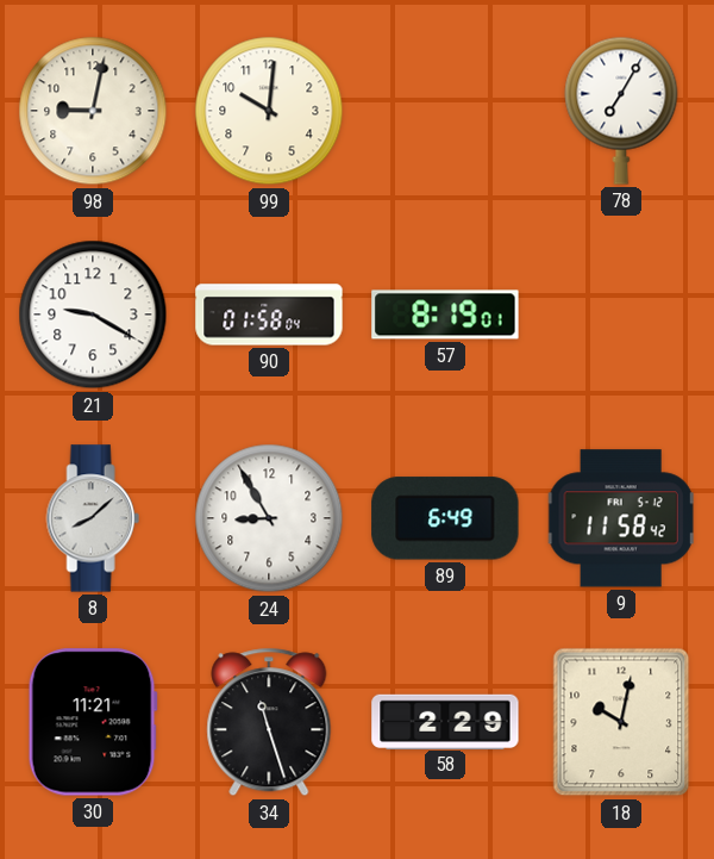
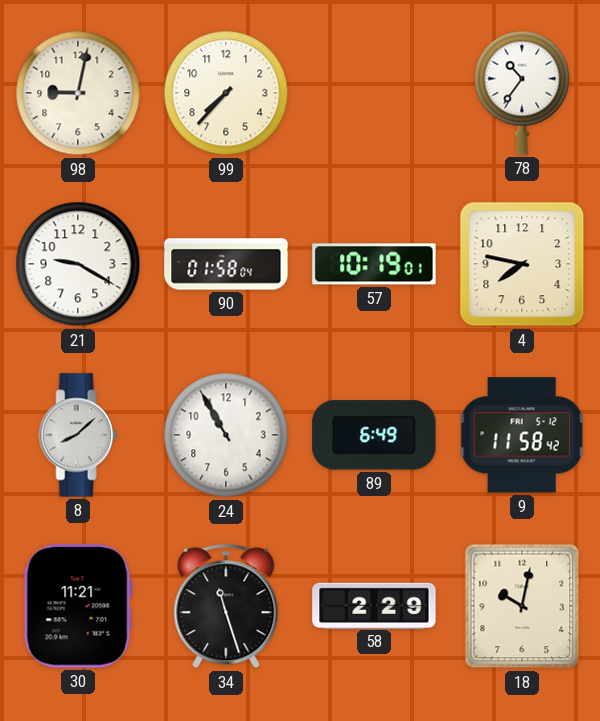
99: 10:01 -> 7:37
78: 7:05 -> 10:36
57: 8:19 -> 10:19
4: none -> 7:47
24: 8:55 -> 10:55
